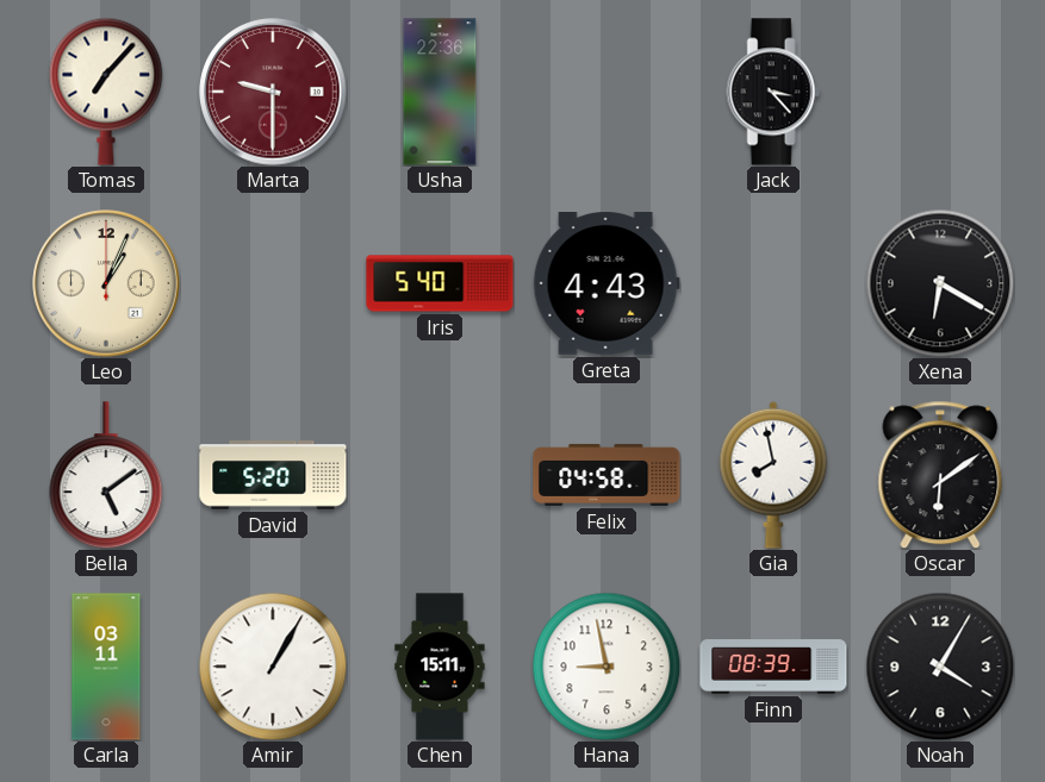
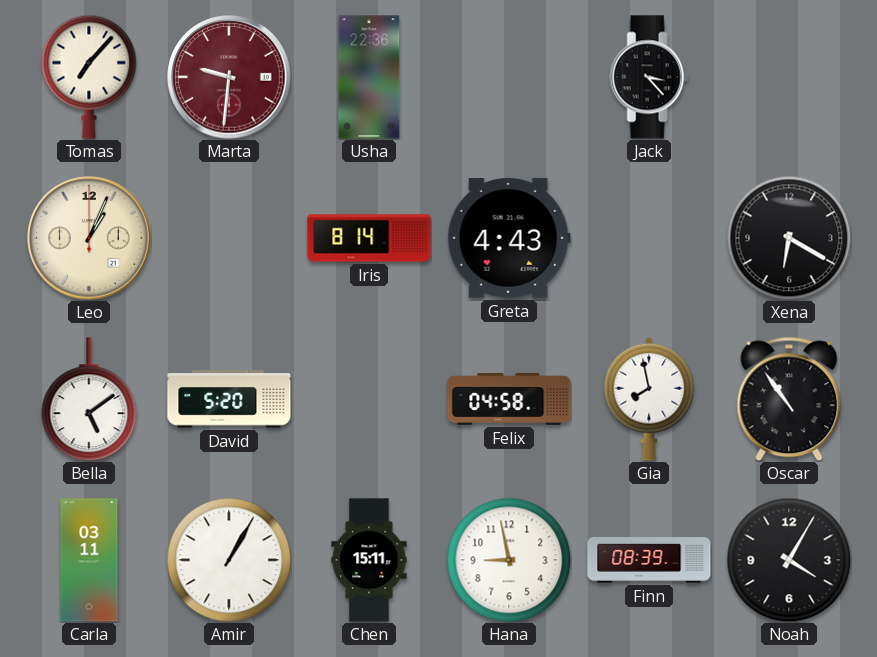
Marta: 9:30 -> 9:31
Iris: 5:40 -> 8:14
Oscar: 6:09 -> 10:54
